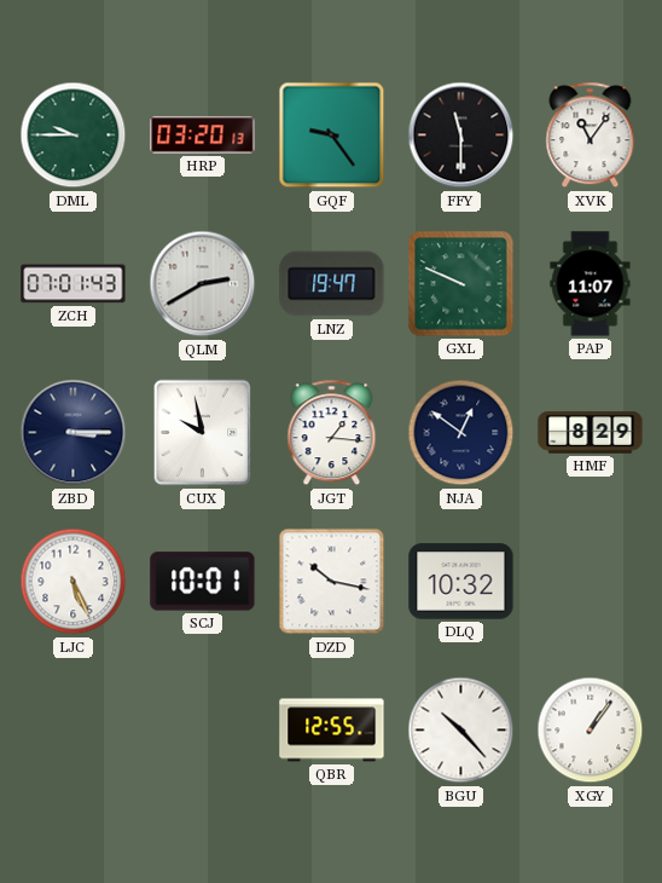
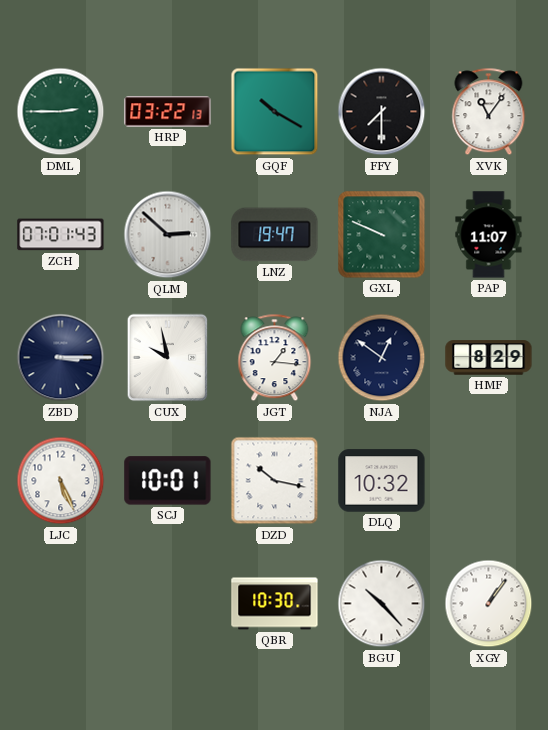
DML: 9:45 -> 2:45
HRP: 03:20 -> 03:22
GQF: 9:24 -> 10:20
FFY: 11:30 -> 7:30
QLM: 2:40 -> 2:52
QBR: 12:55 -> 10:30
